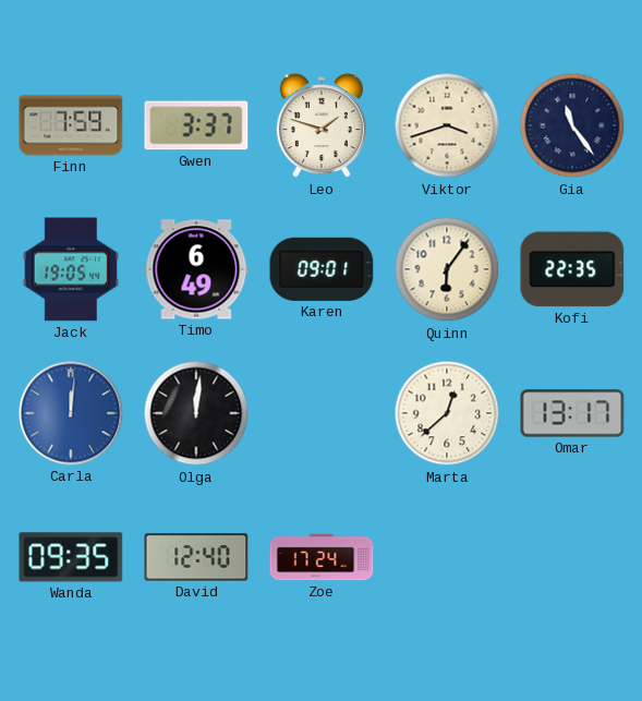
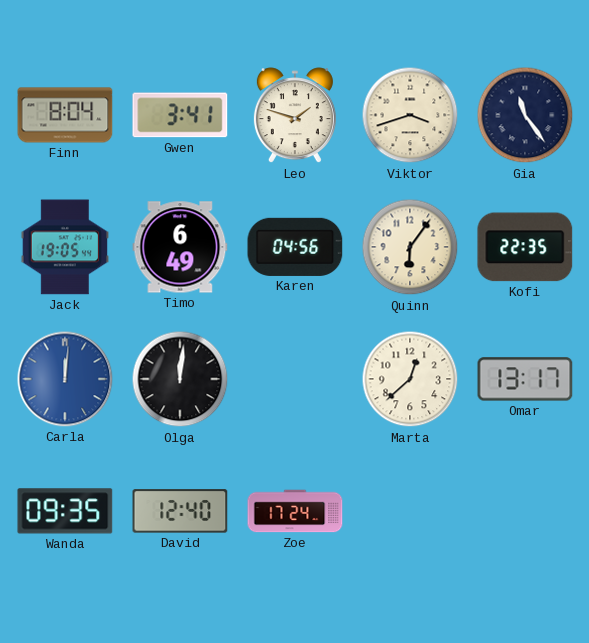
Finn: 7:59 -> 8:04
Gwen: 3:37 -> 3:41
Karen: 09:01 -> 04:56
